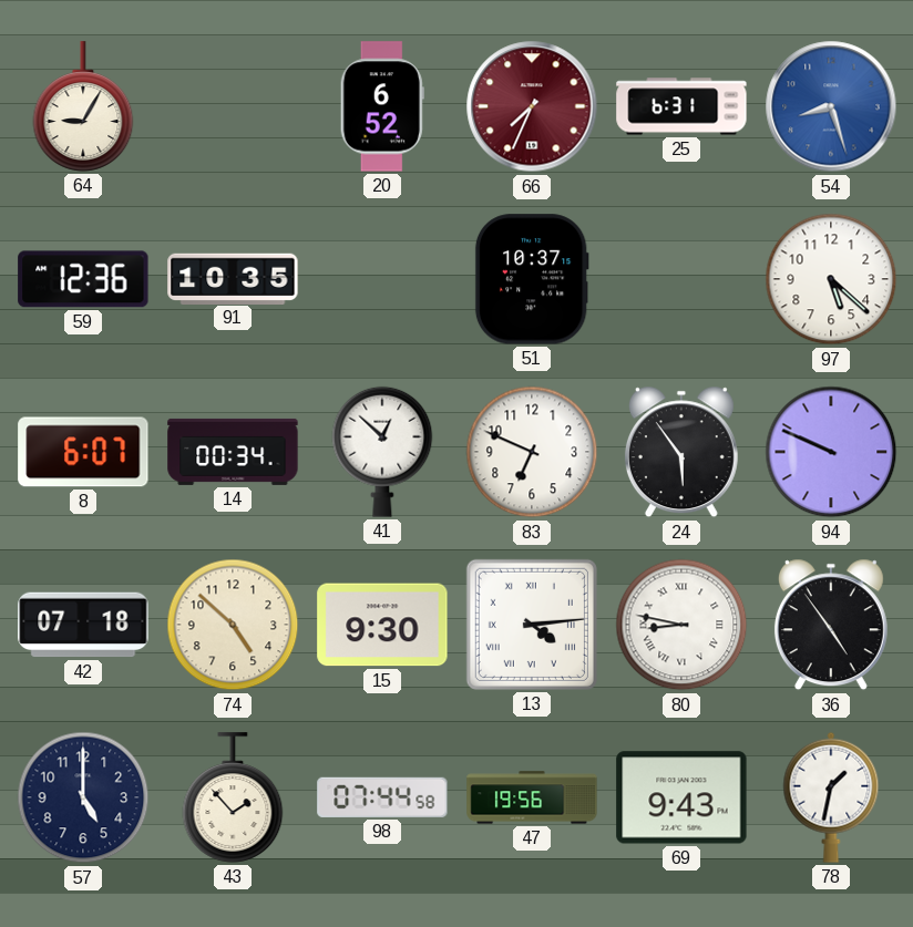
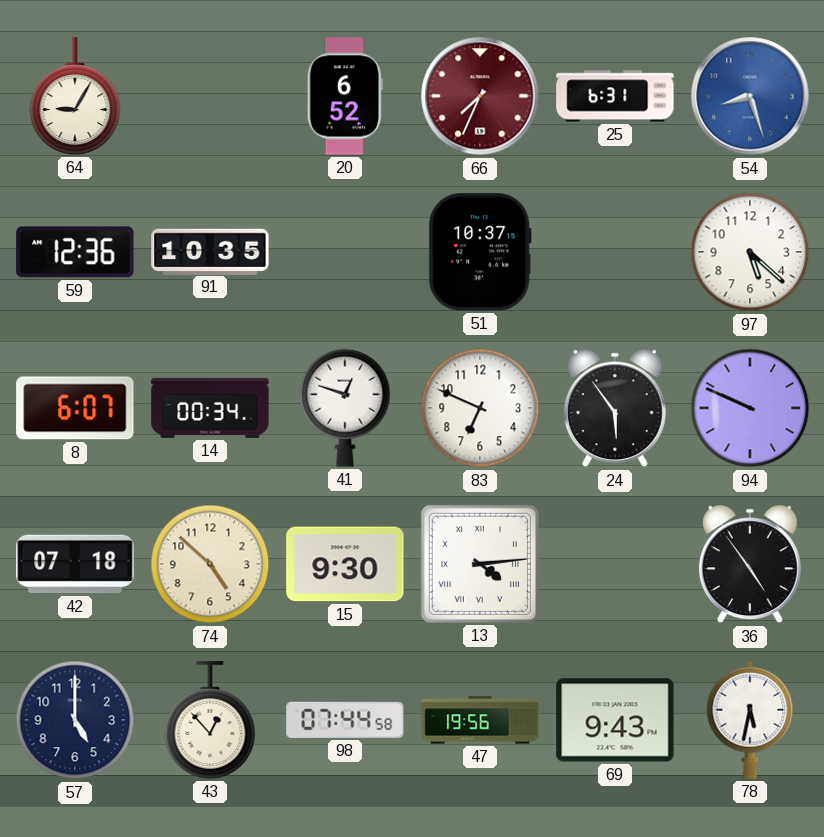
41: 12:52 -> 12:48
80: 8:47 -> none
43: 1:53 -> 12:53
78: 1:32 -> 5:32
